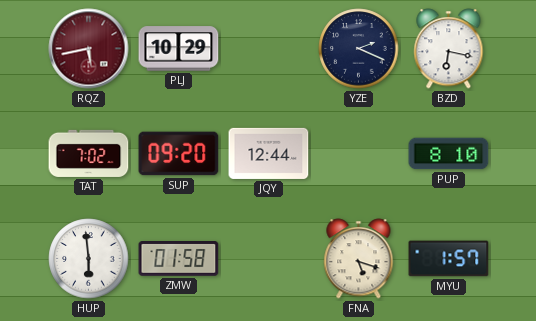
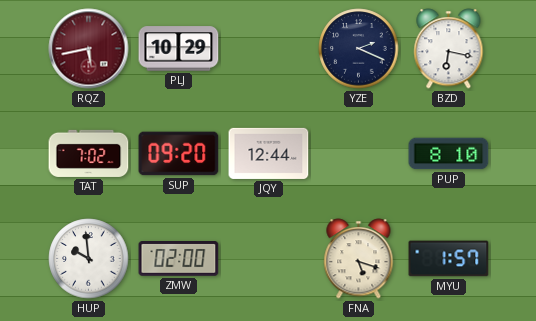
HUP: 5:59 -> 9:59
ZMW: 01:58 -> 02:00
